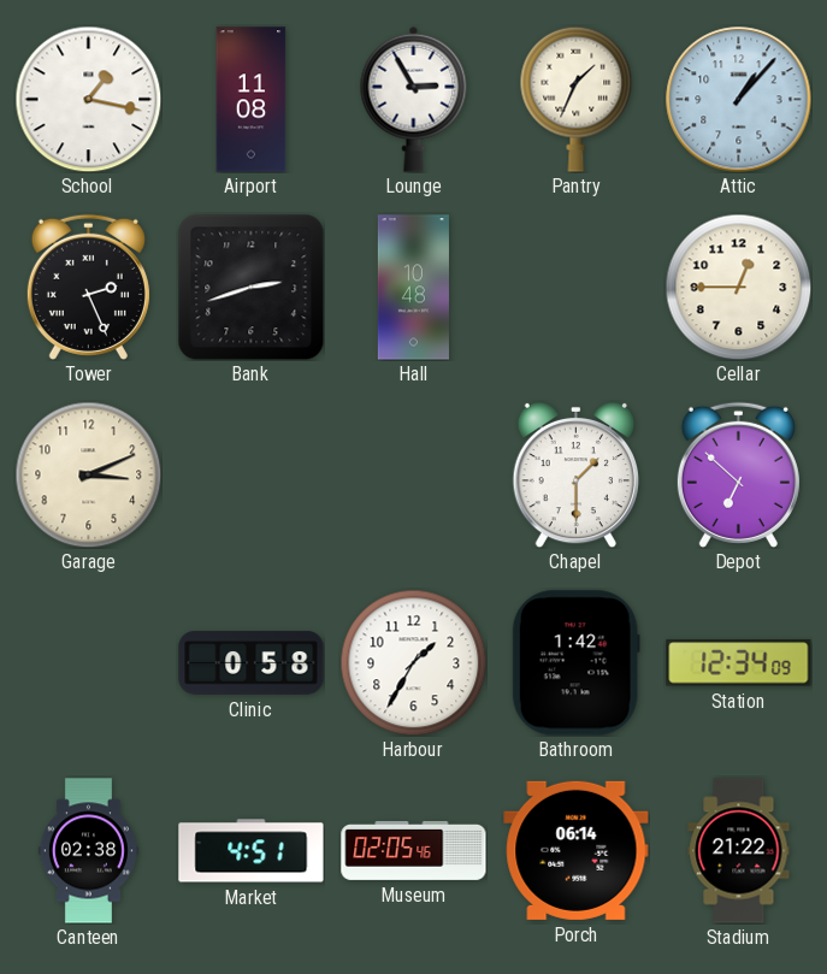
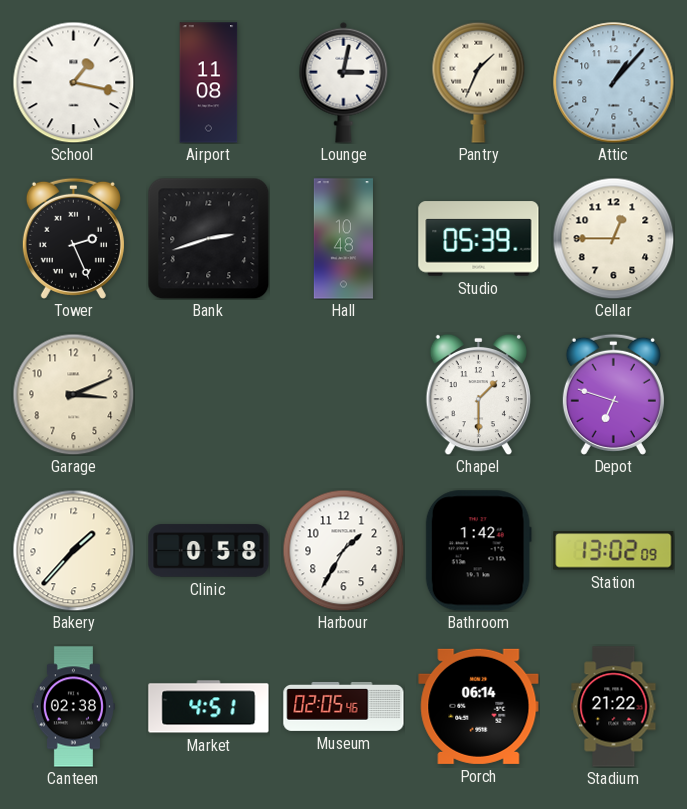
Lounge: 2:55 -> 3:02
Studio: none -> 05:39
Depot: 6:52 -> 6:48
Bakery: none -> 1:37
Station: 12:34 -> 13:02
